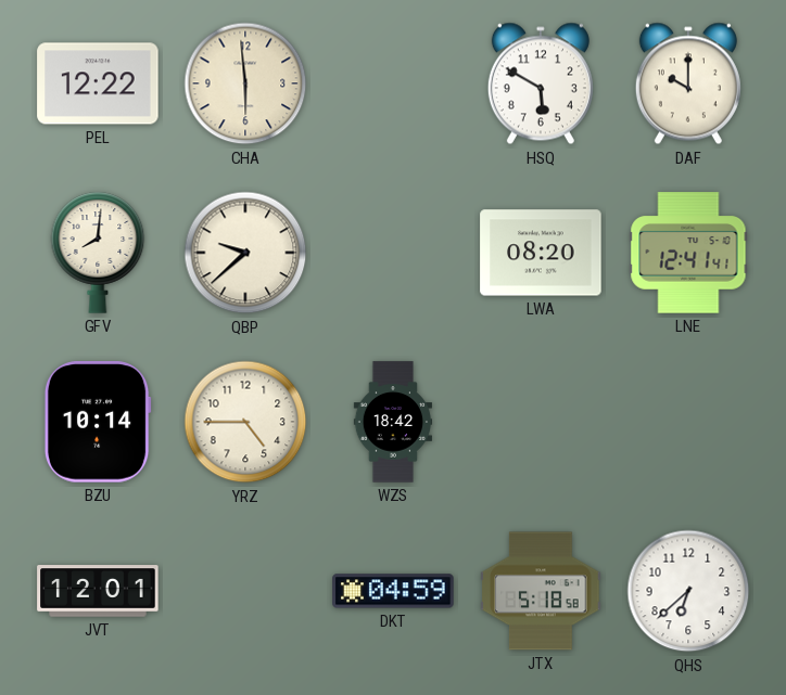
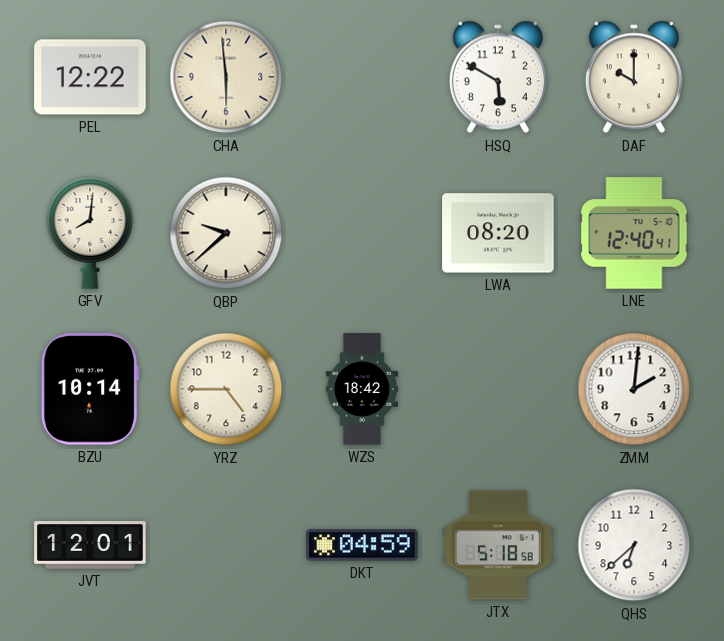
LNE: 12:41 -> 12:40
ZMM: none -> 2:01
